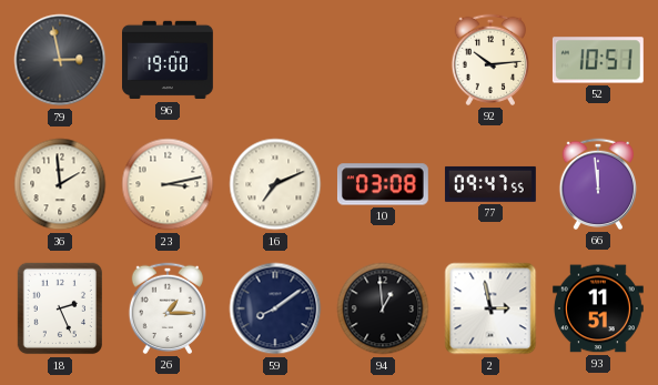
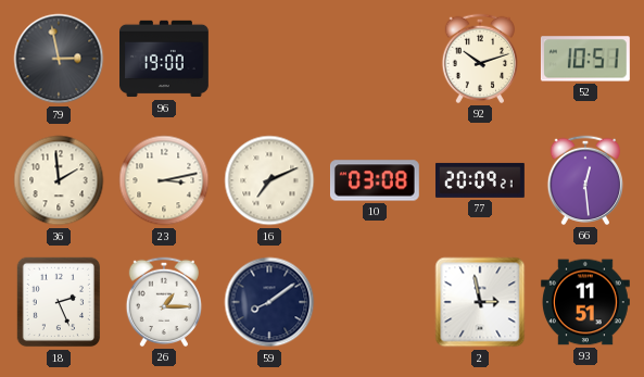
92: 10:14 -> 10:12
77: 09:47 -> 20:09
66: 11:59 -> 12:29
94: 12:59 -> none
